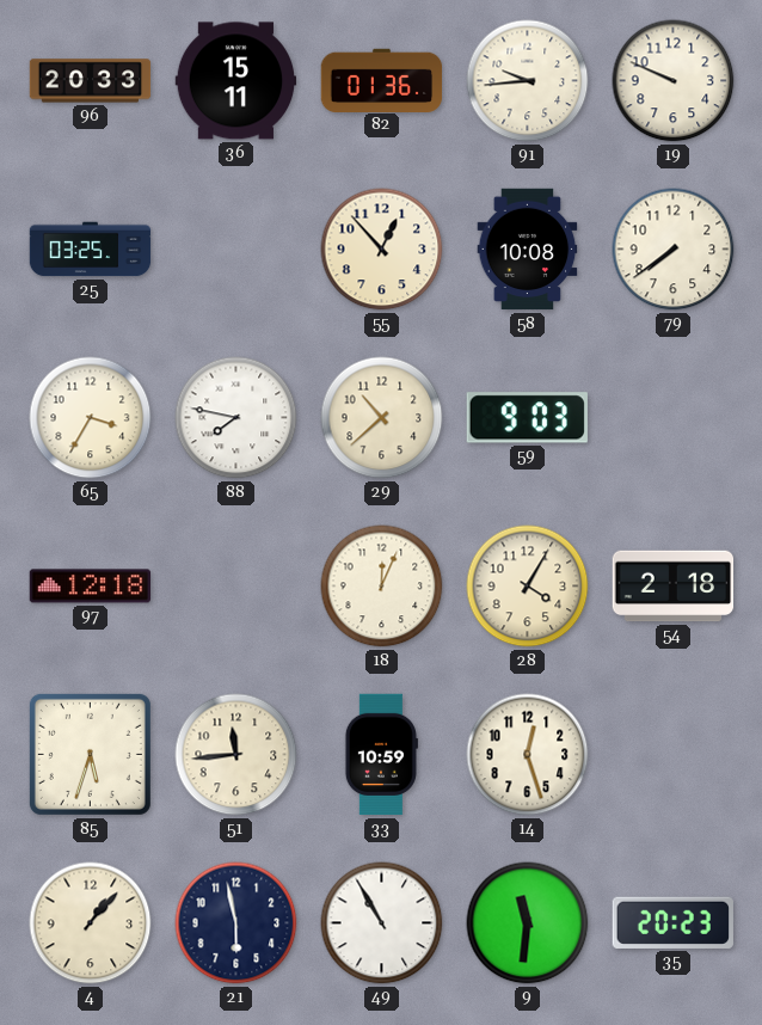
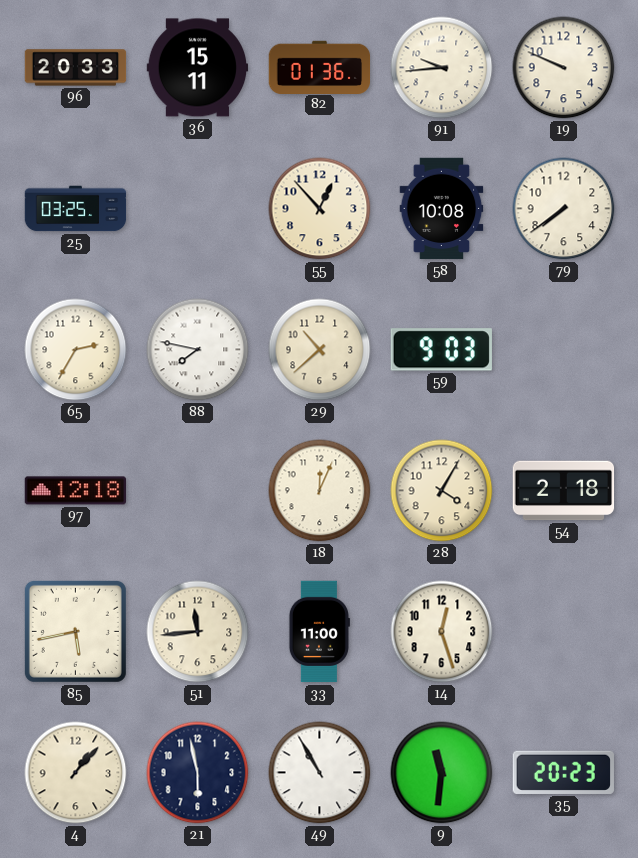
65: 3:35 -> 2:35
85: 5:33 -> 5:43
33: 10:59 -> 11:00
